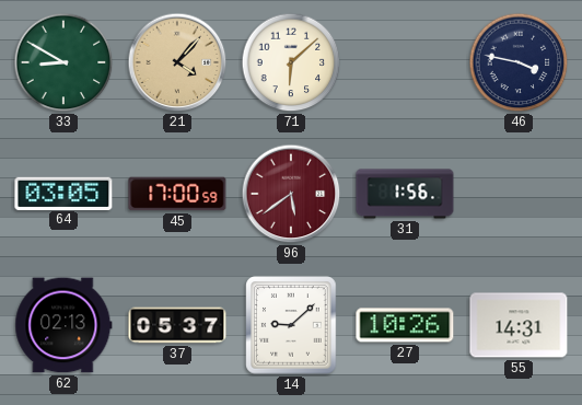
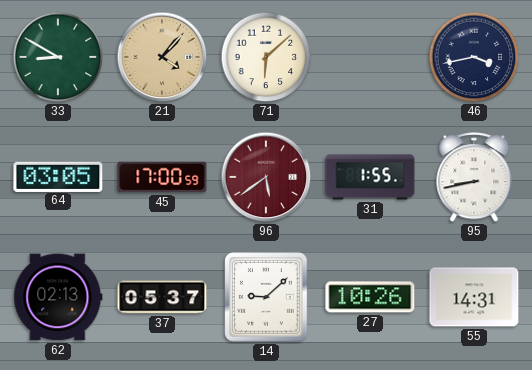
46: 3:47 -> 3:43
31: 1:56 -> 1:55
95: none -> 8:43
